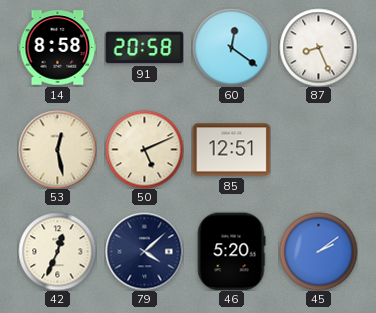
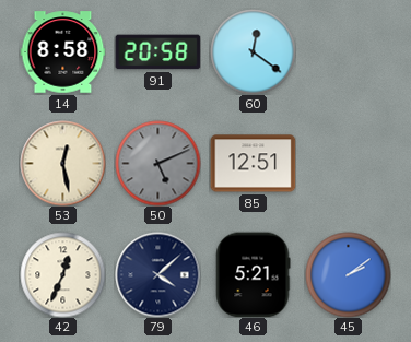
87: 8:26 -> none
50 dial: cream -> grey
46: 5:20 -> 5:21
